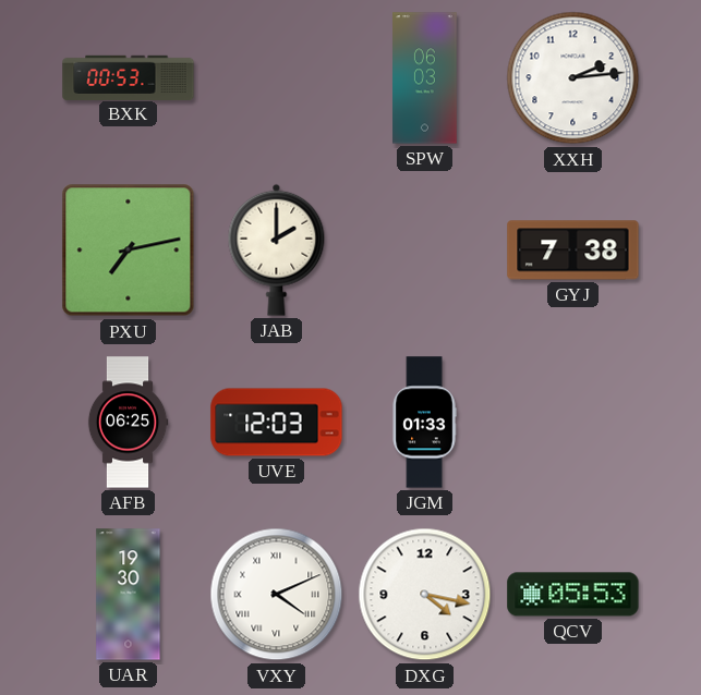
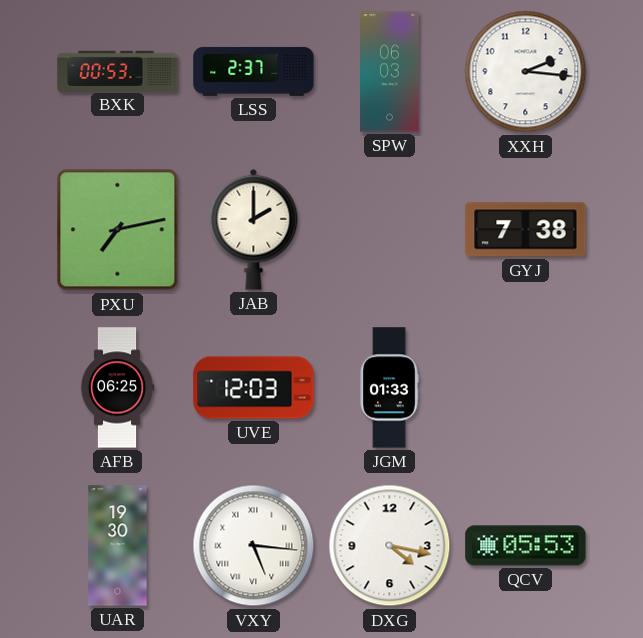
LSS: none -> 2:37
XXH: 2:14 -> 2:16
VXY: 4:11 -> 5:16
